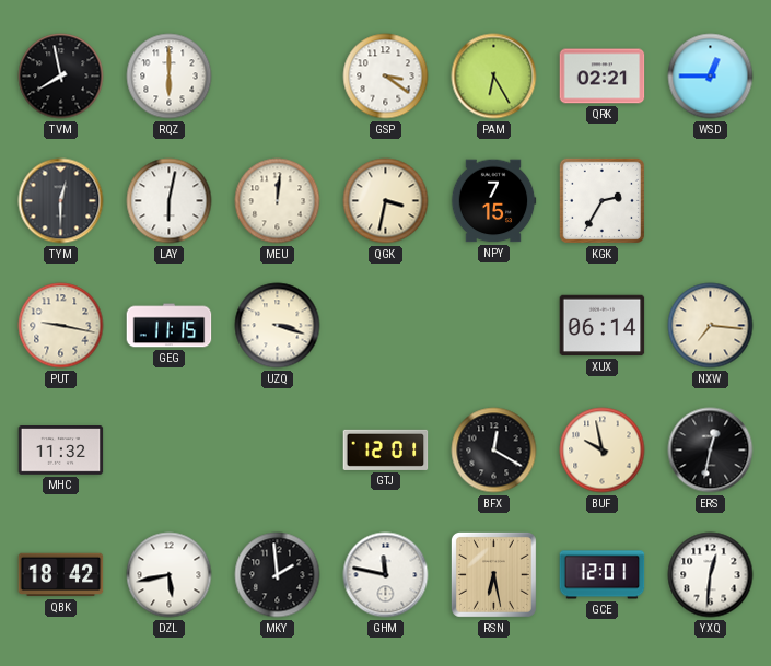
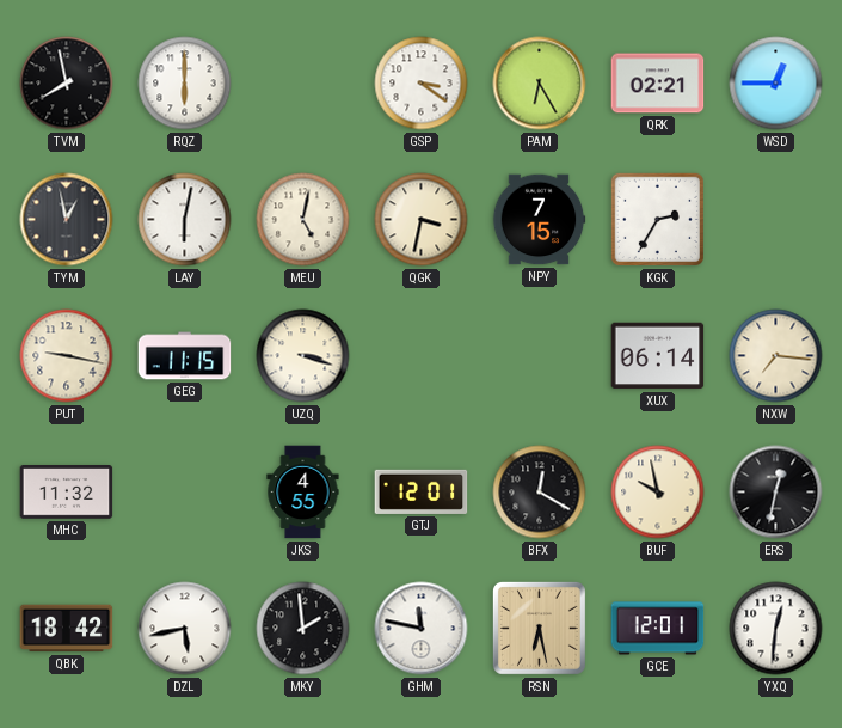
TYM: 12:30 -> 12:58
MEU: 12:01 -> 5:02
JKS: none -> 4:55
